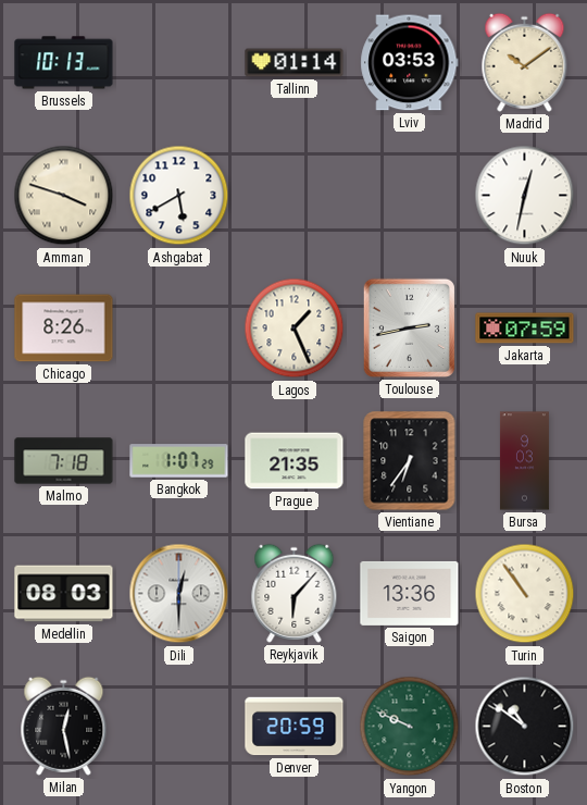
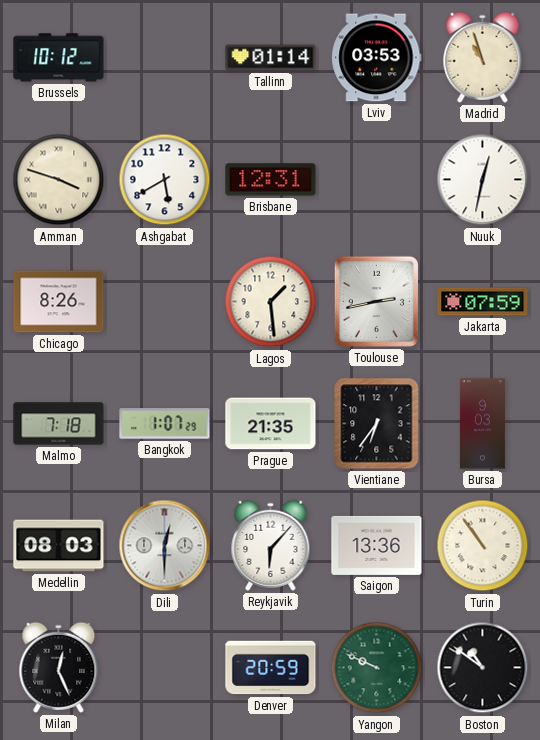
Brussels: 10:13 -> 10:12
Madrid: 10:09 -> 10:57
Brisbane: none -> 12:31
Lagos: 1:26 -> 1:29
Milan: 12:28 -> 12:26
